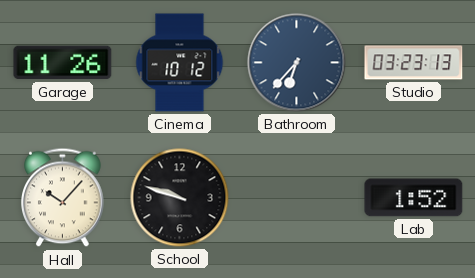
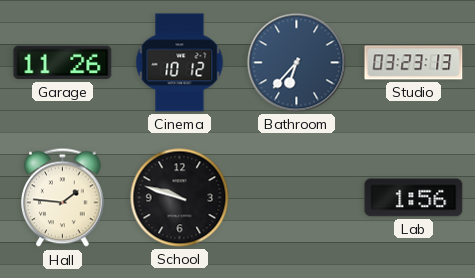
Hall: 10:07 -> 1:46
Lab: 1:52 -> 1:56
